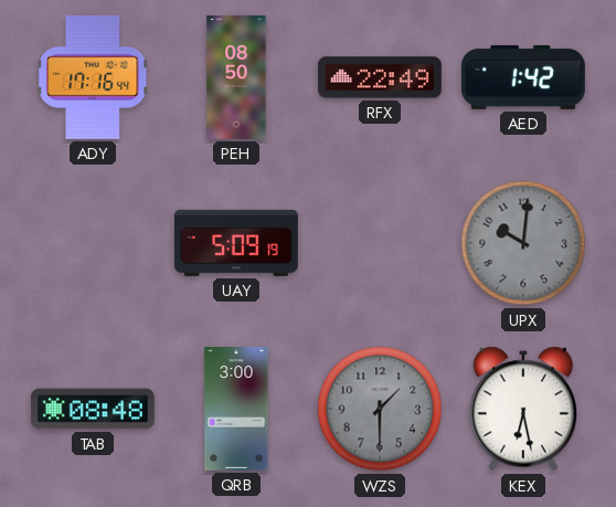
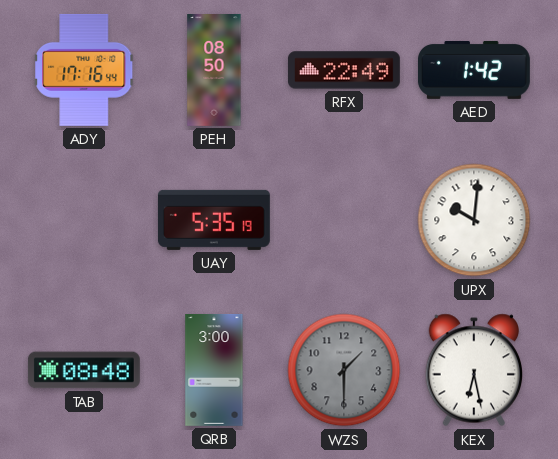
UAY: 5:09 -> 5:35
UPX dial: grey -> white
